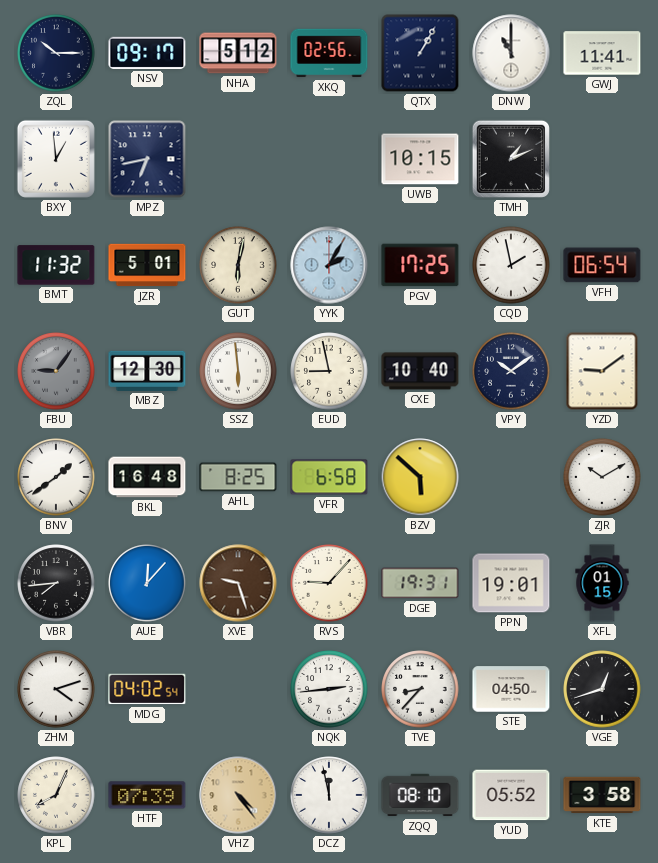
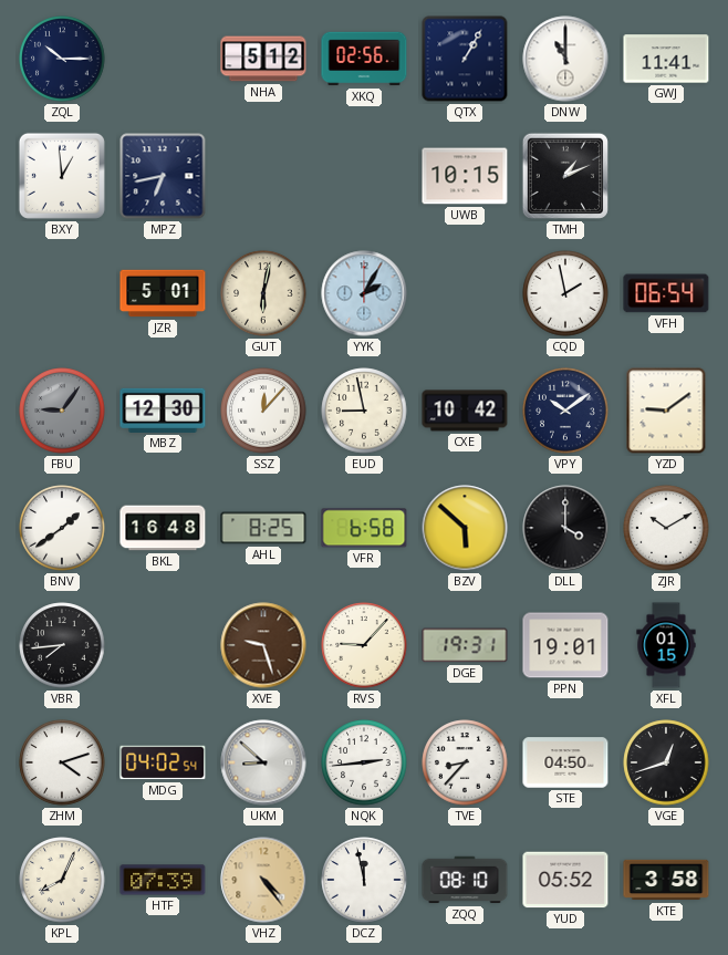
NSV: 09:17 -> none
BMT: 11:32 -> none
PGV: 17:25 -> none
SSZ: 5:59 -> 12:07
CXE: 10:40 -> 10:42
DLL: none -> 4:00
AUE: 12:07 -> none
UKM: none -> 8:52
